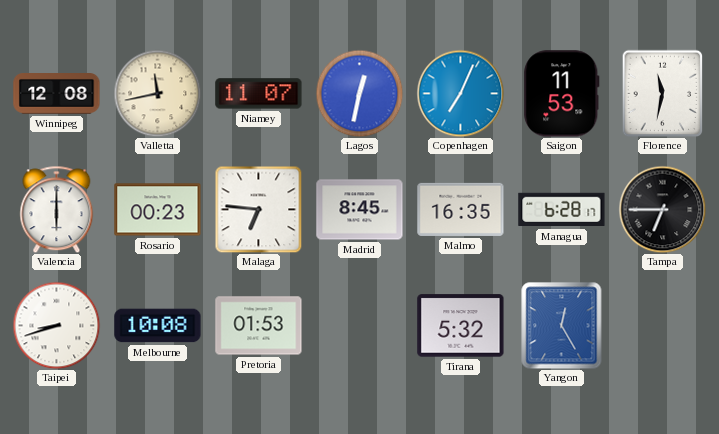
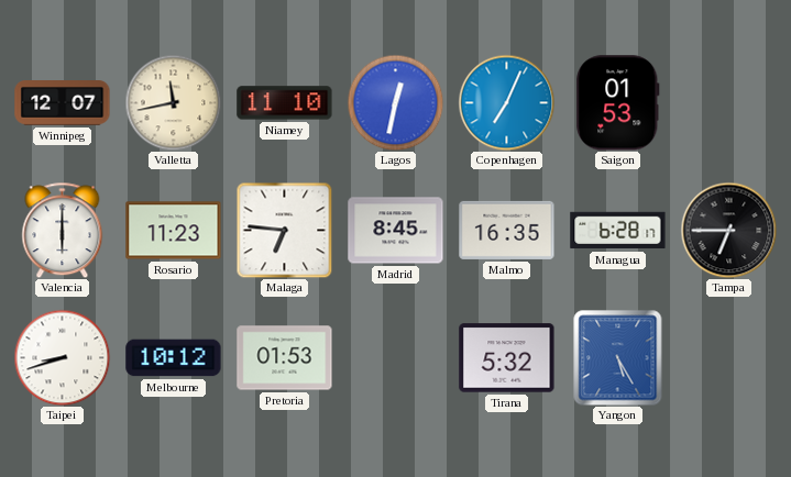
Winnipeg: 12:08 -> 12:07
Niamey: 11:07 -> 11:10
Saigon: 11:53 -> 01:53
Florence: 11:32 -> none
Rosario: 00:23 -> 11:23
Melbourne: 10:08 -> 10:12
Yangon: 12:25 -> 5:25
